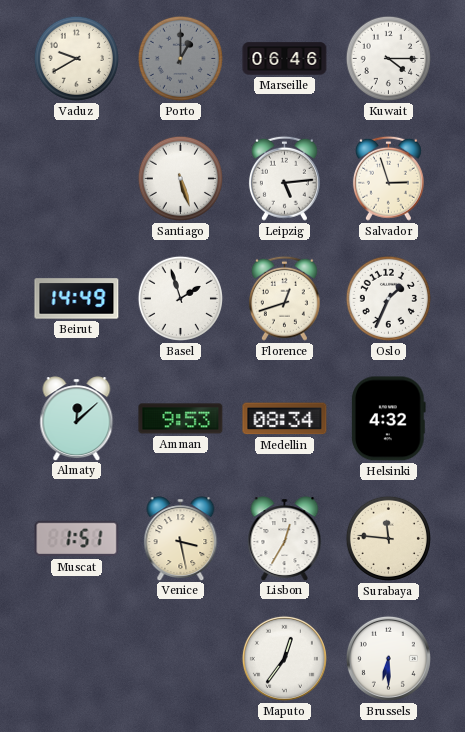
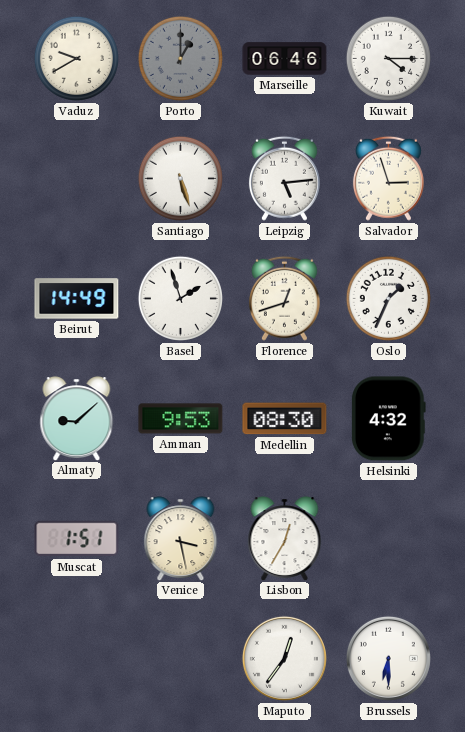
Almaty: 12:08 -> 9:08
Medellin: 08:34 -> 08:30
Surabaya: 11:46 -> none
